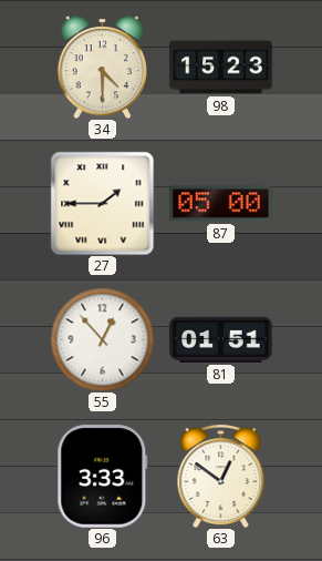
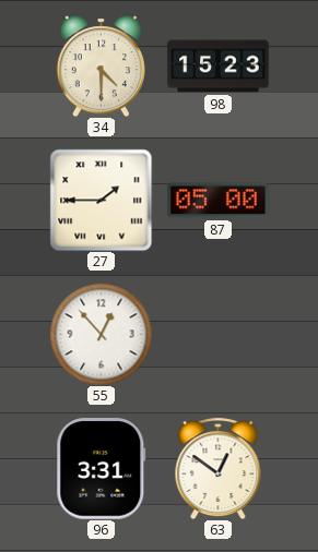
81: 01:51 -> none
96: 3:33 -> 3:31
